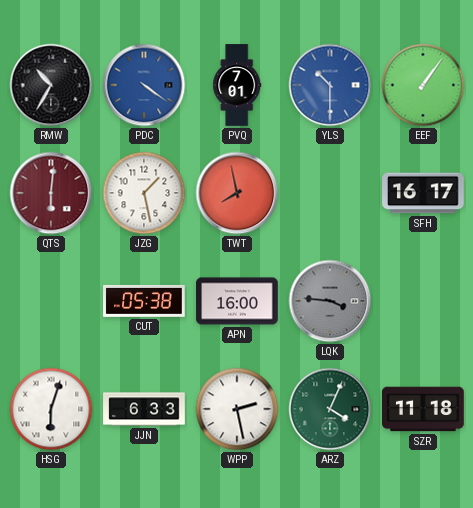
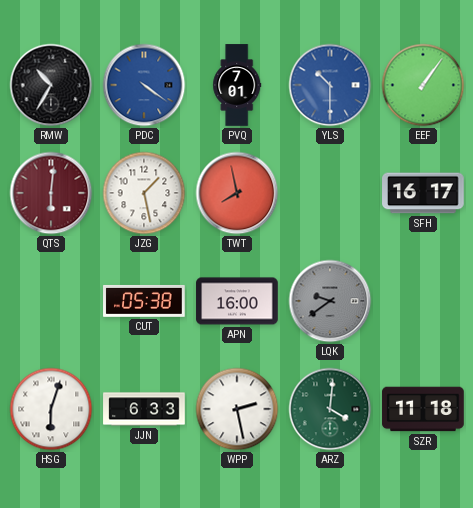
LQK: 3:46 -> 9:39
ARZ: 4:04 -> 4:01
